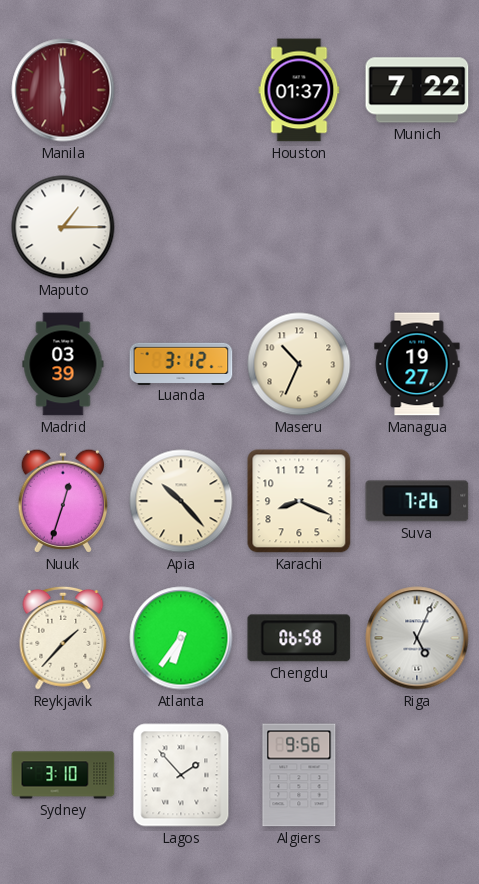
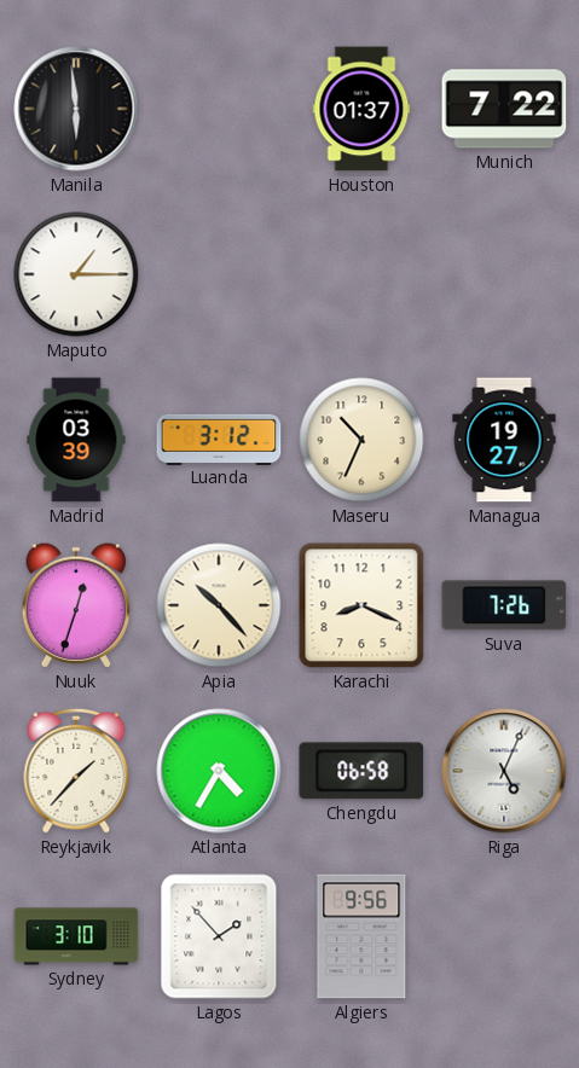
Manila dial: burgundy -> black
Atlanta: 6:36 -> 4:35
